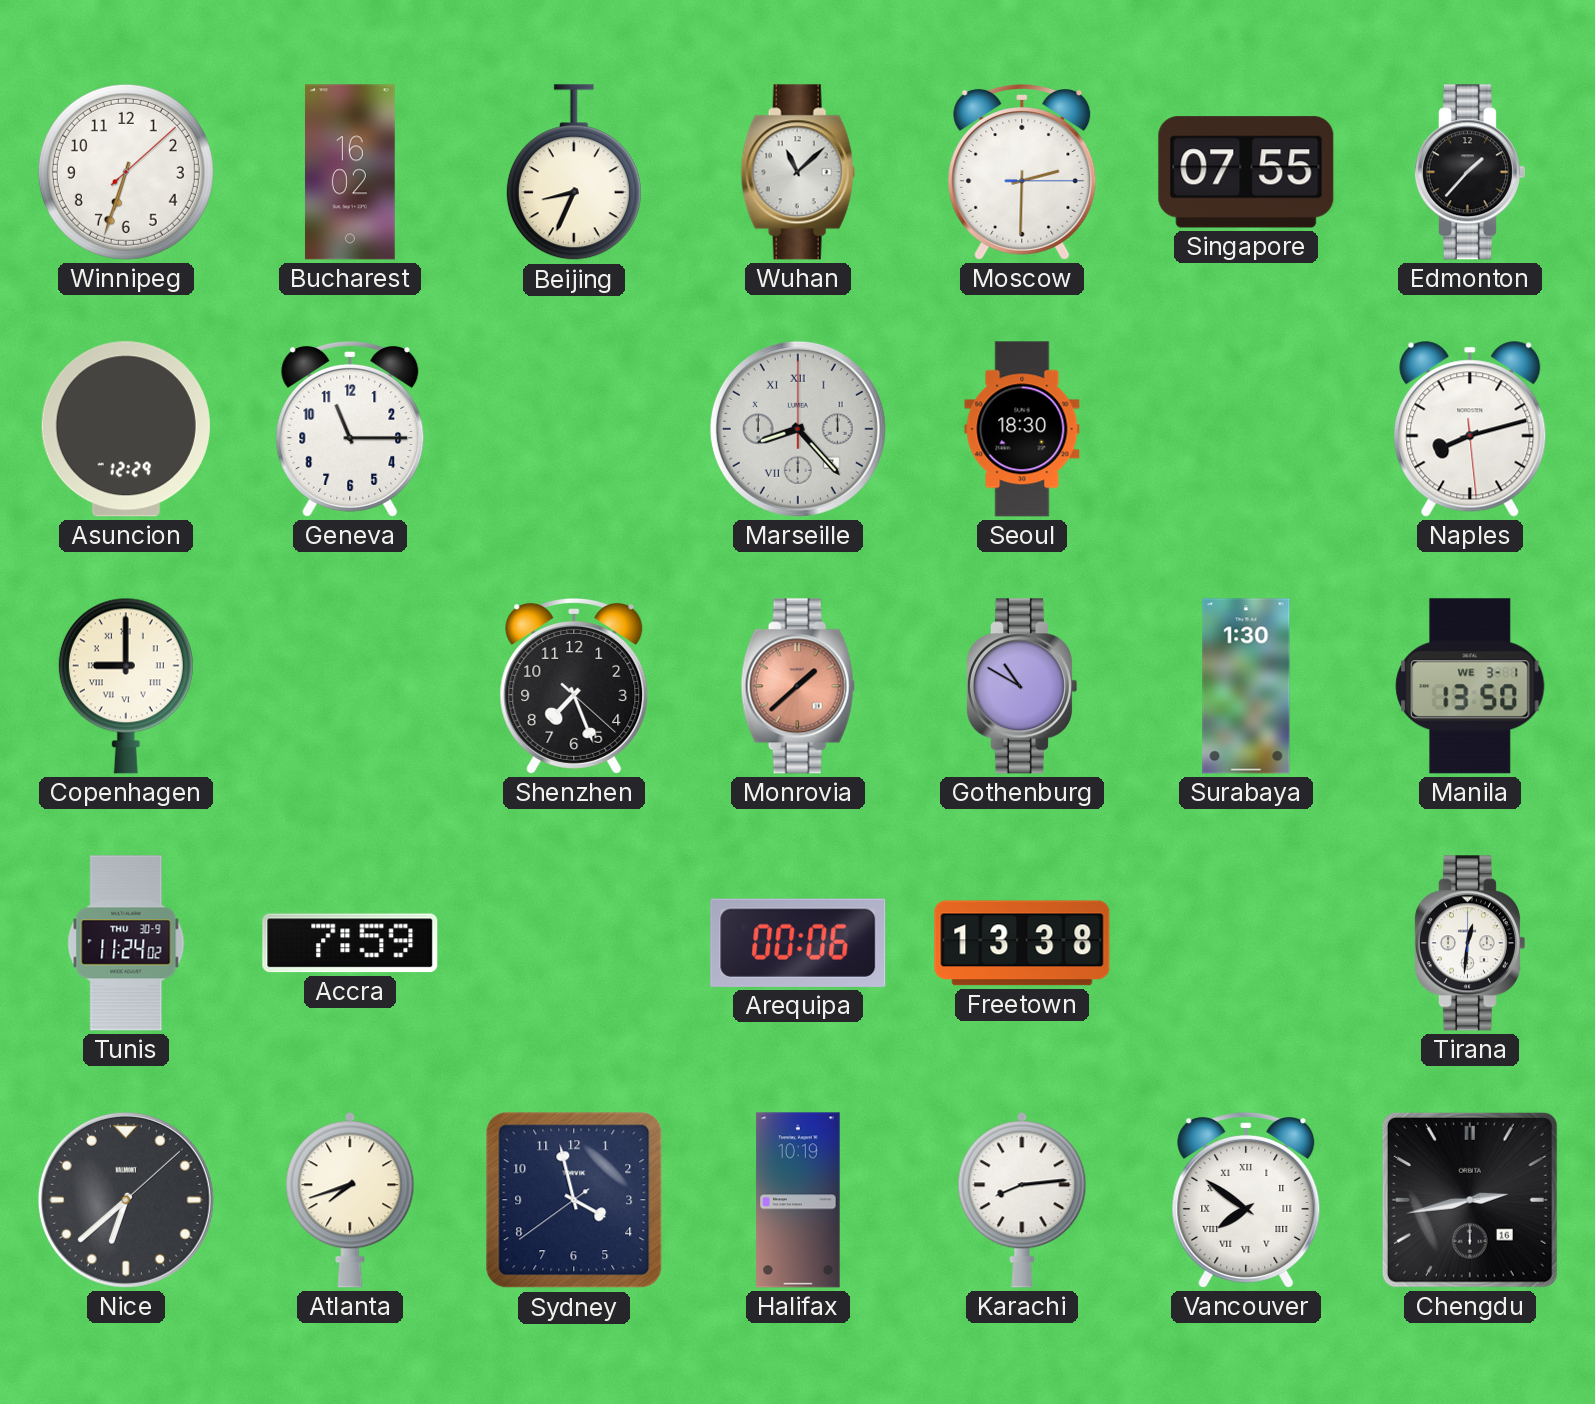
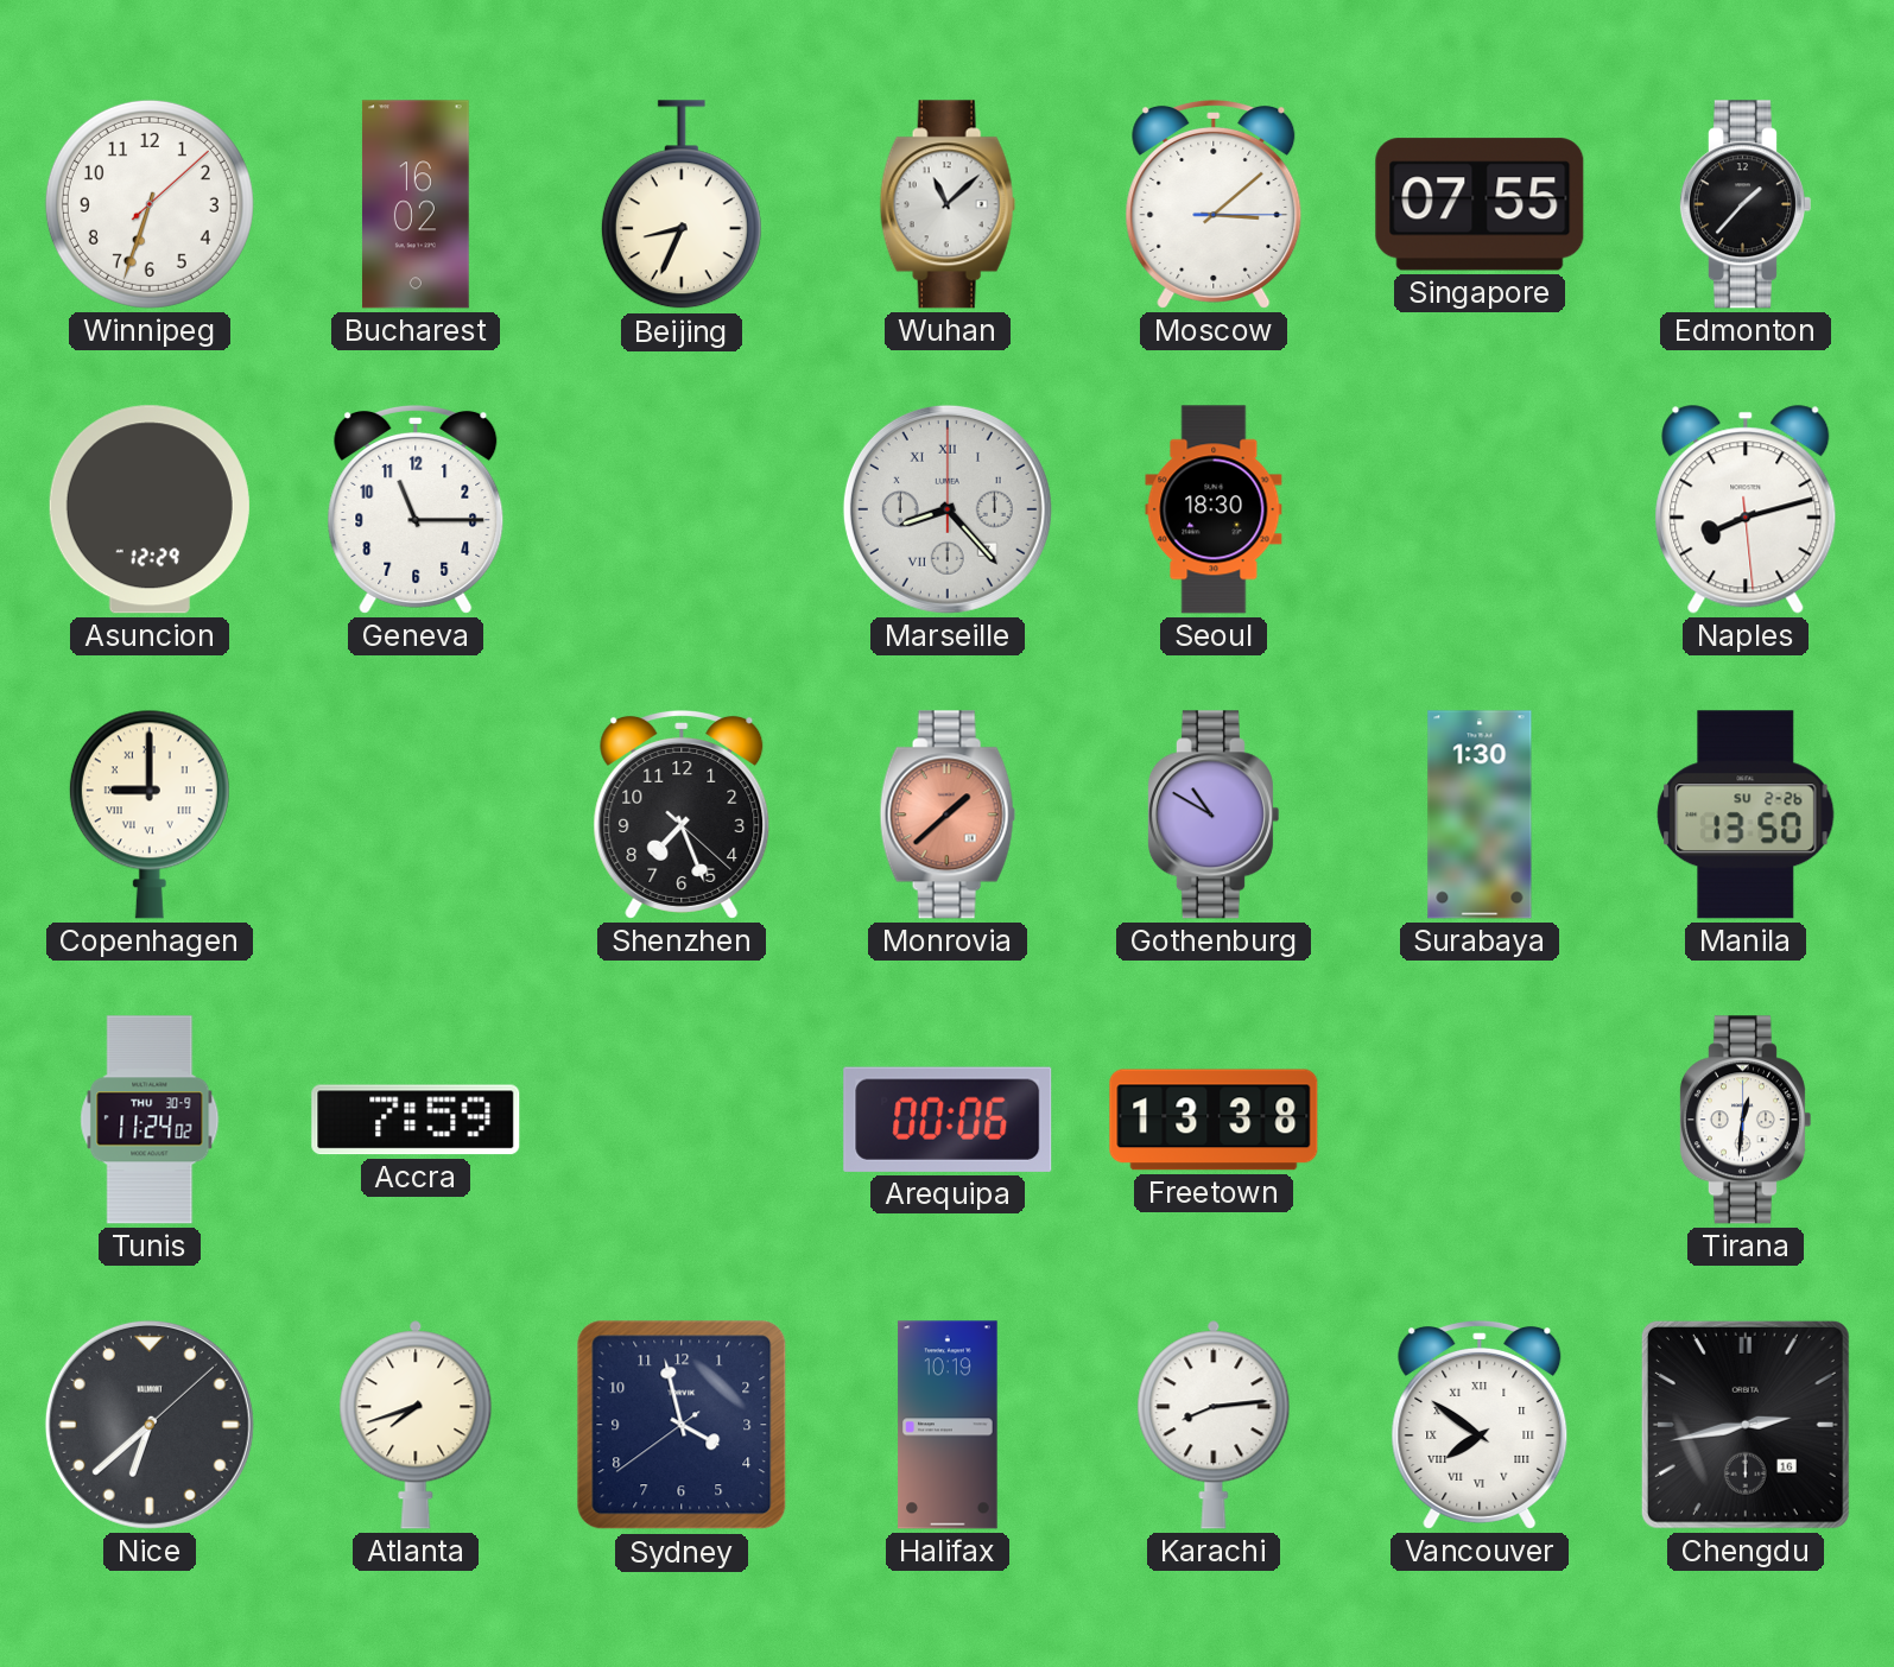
Moscow: 2:30 -> 3:08
Manila date: WE 3-1 -> SU 2-26
